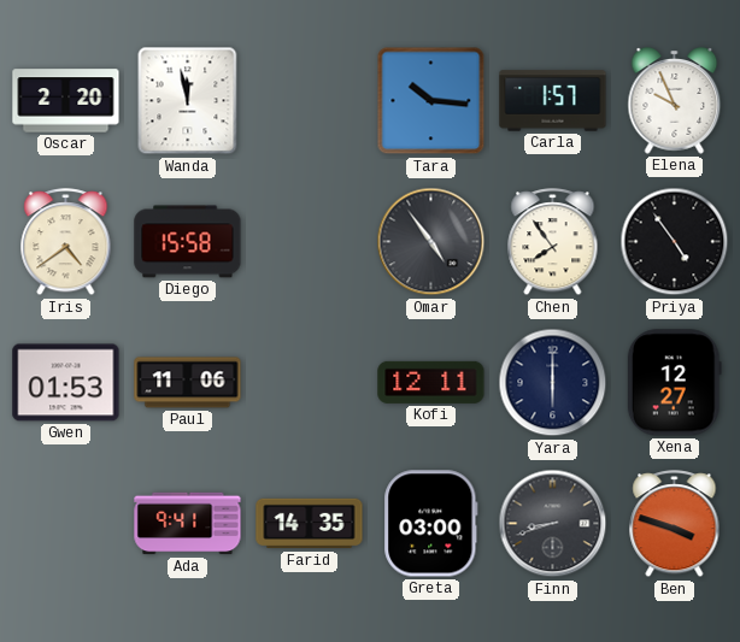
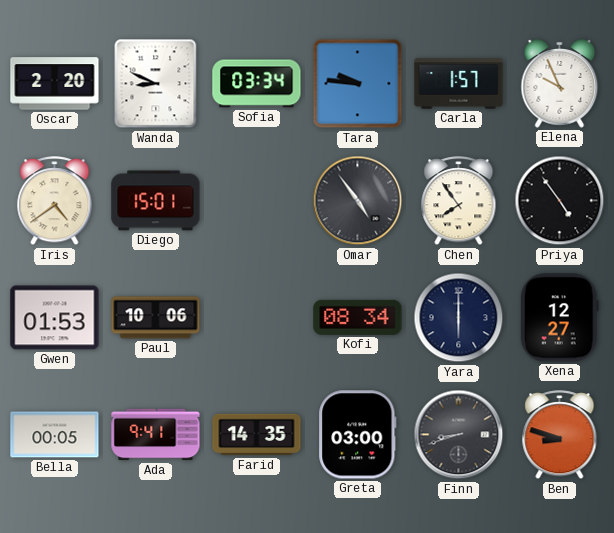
Wanda: 11:58 -> 8:49
Sofia: none -> 03:34
Tara: 10:16 -> 9:46
Diego: 15:58 -> 15:01
Paul: 11:06 -> 10:06
Kofi: 12:11 -> 08:34
Bella: none -> 00:05
Ben: 3:48 -> 8:48
